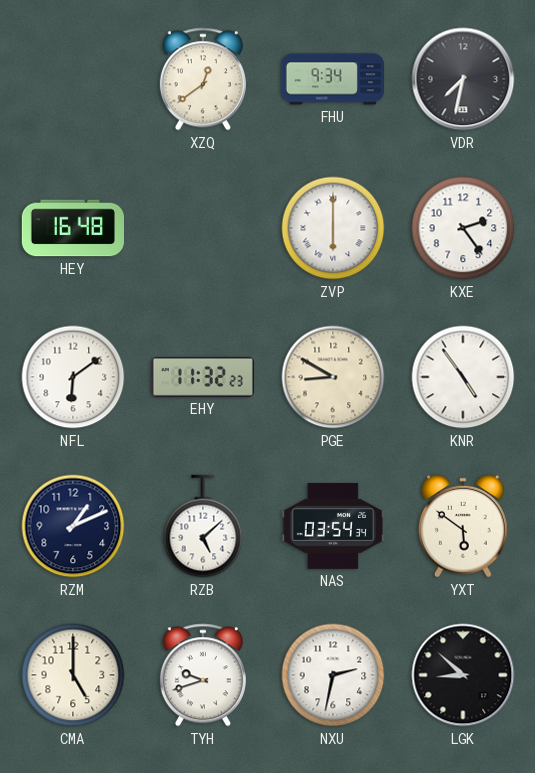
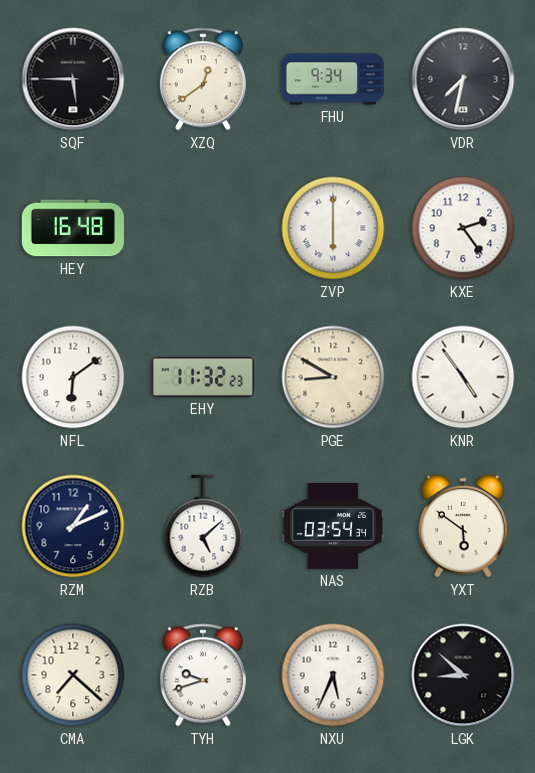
SQF: none -> 5:45
CMA: 5:00 -> 7:22
NXU: 2:32 -> 5:34
